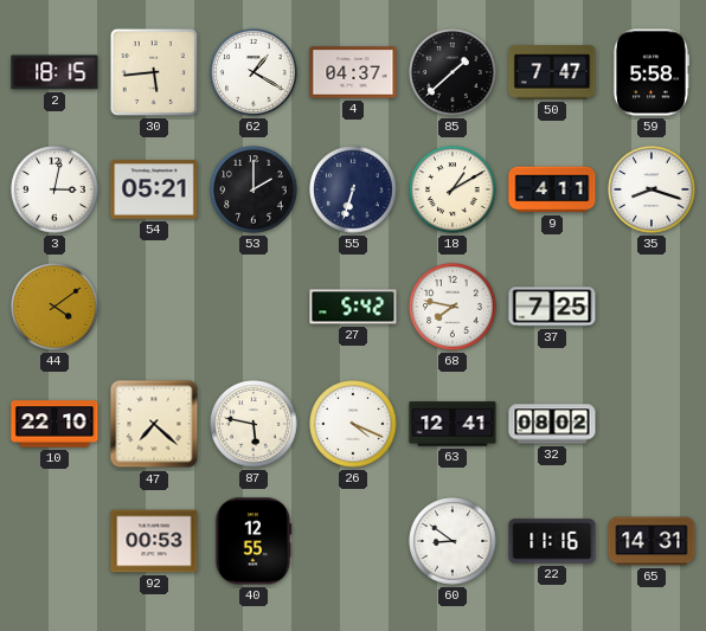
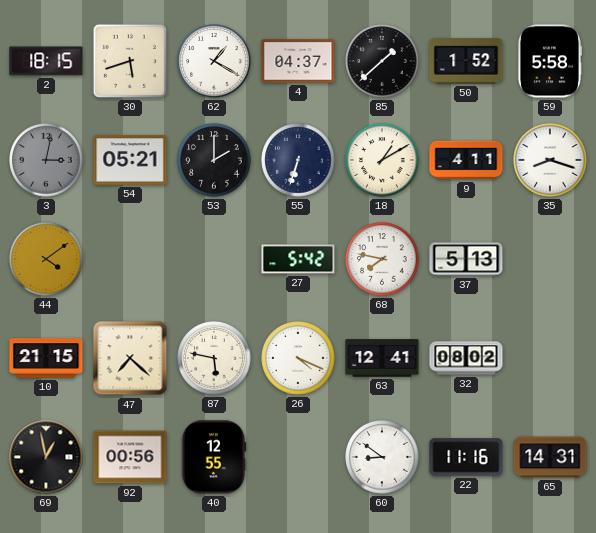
30: 5:44 -> 5:42
50: 7:47 -> 1:52
3 dial: white -> grey
37: 7:25 -> 5:13
10: 22:10 -> 21:15
69: none -> 12:58
92: 00:53 -> 00:56
